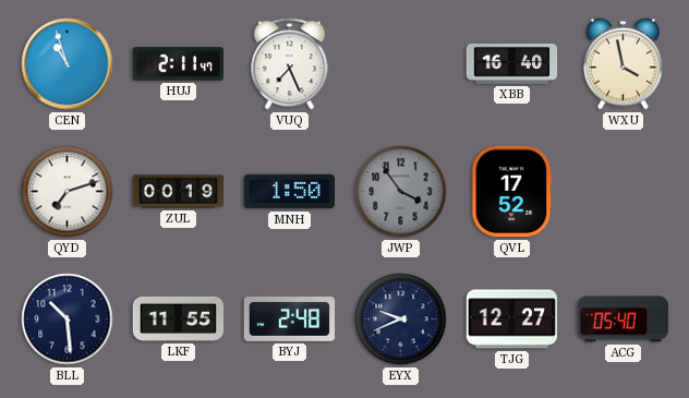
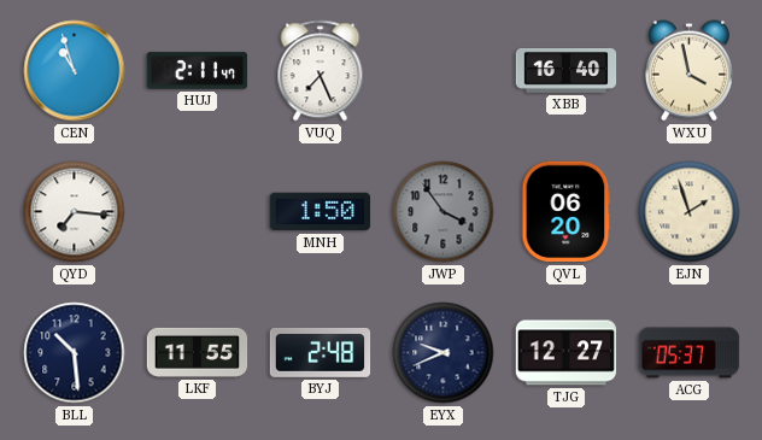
QYD: 7:12 -> 7:16
ZUL: 00:19 -> none
QVL: 17:52 -> 06:20
EJN: none -> 1:57
ACG: 05:40 -> 05:37
